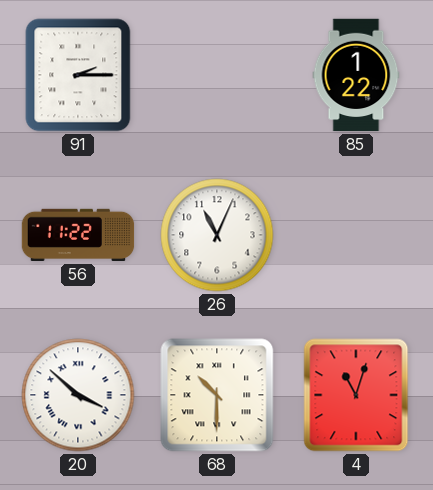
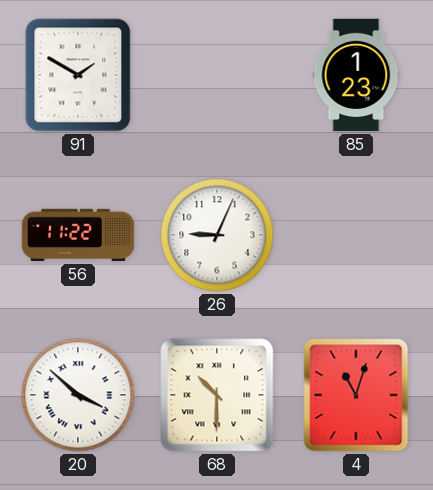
91: 2:15 -> 1:50
85: 1:22 -> 1:23
26: 11:04 -> 9:04
